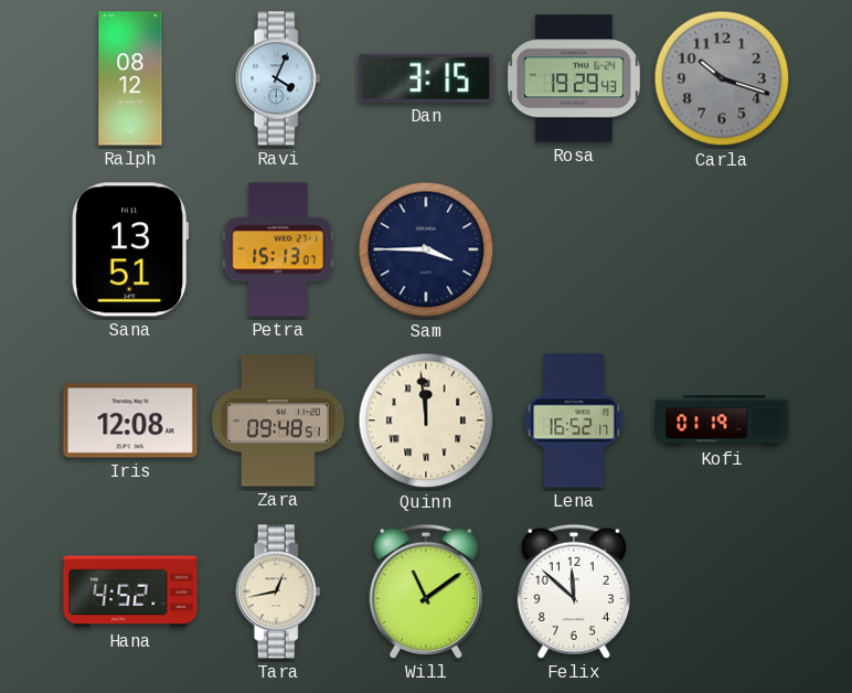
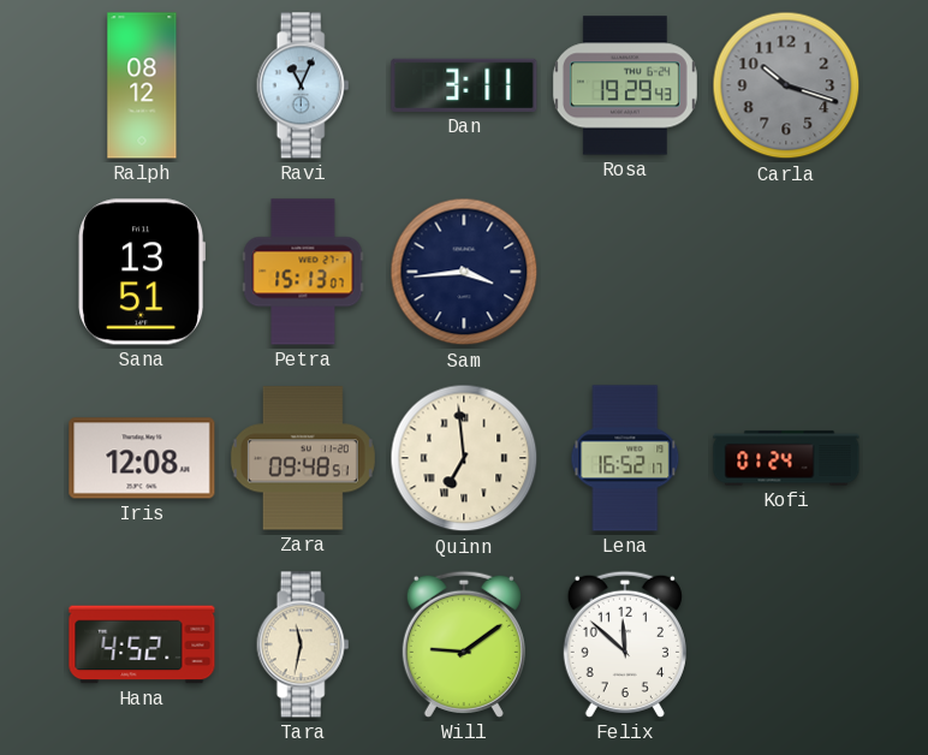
Ravi: 4:04 -> 11:04
Dan: 3:15 -> 3:11
Sam: 3:45 -> 3:44
Quinn: 11:59 -> 6:59
Kofi: 01:19 -> 01:24
Tara: 12:43 -> 11:32
Will: 11:09 -> 9:09
